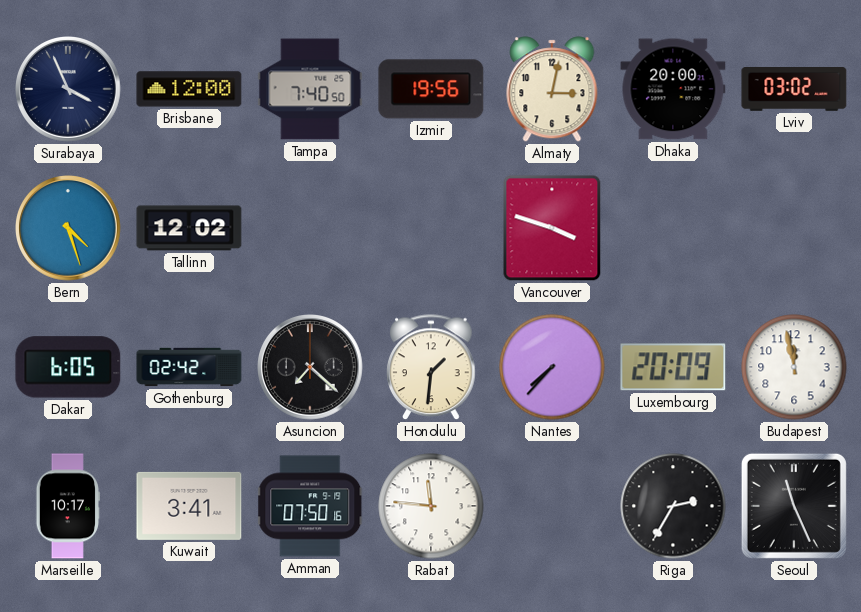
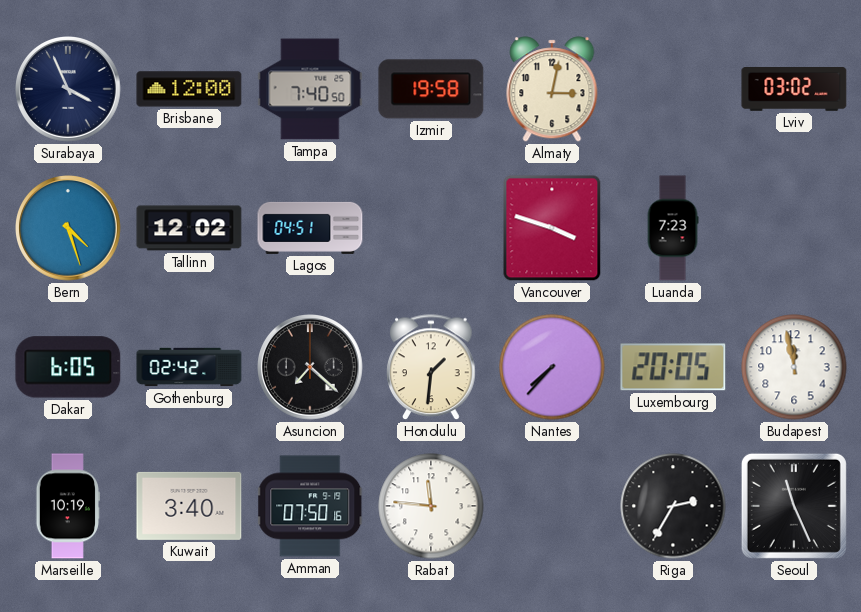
Izmir: 19:56 -> 19:58
Dhaka: 20:00 -> none
Lagos: none -> 04:51
Luanda: none -> 7:23
Luxembourg: 20:09 -> 20:05
Marseille: 10:17 -> 10:19
Kuwait: 3:41 -> 3:40
